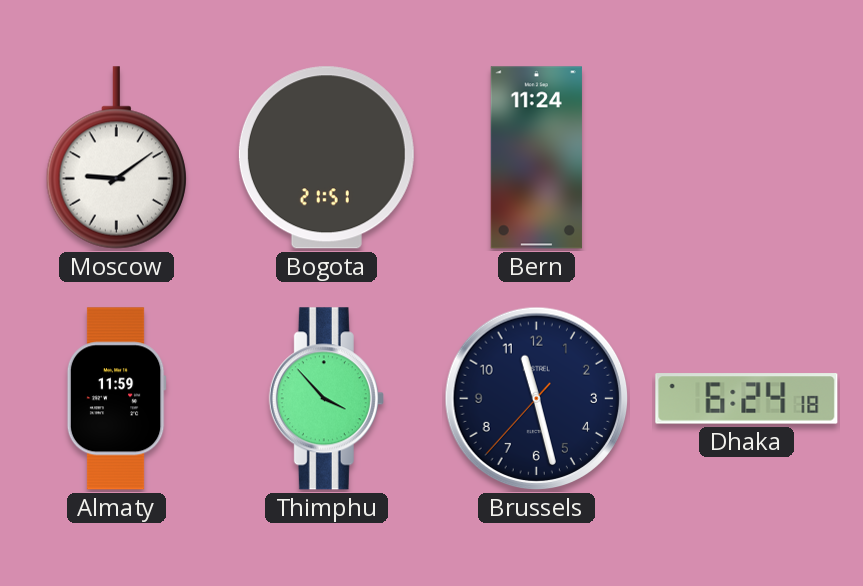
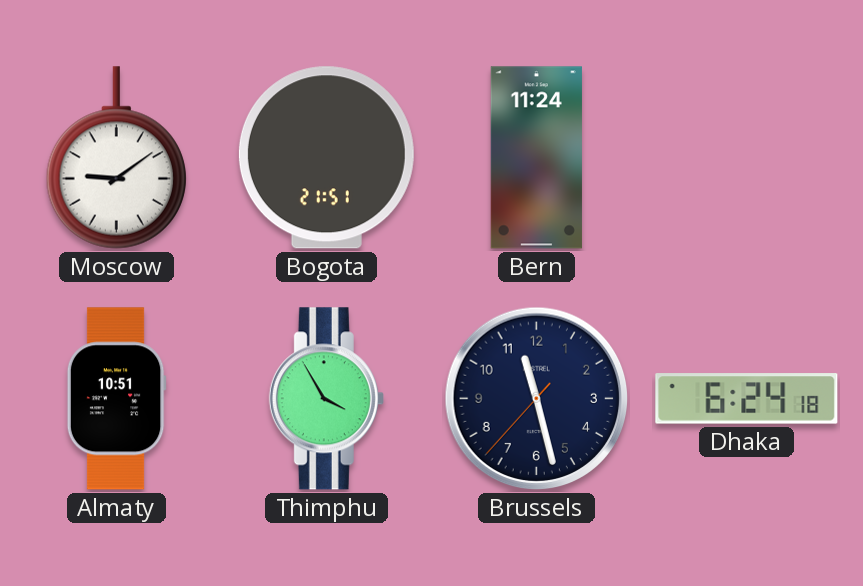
Almaty: 11:59 -> 10:51
Thimphu: 3:53 -> 3:55
